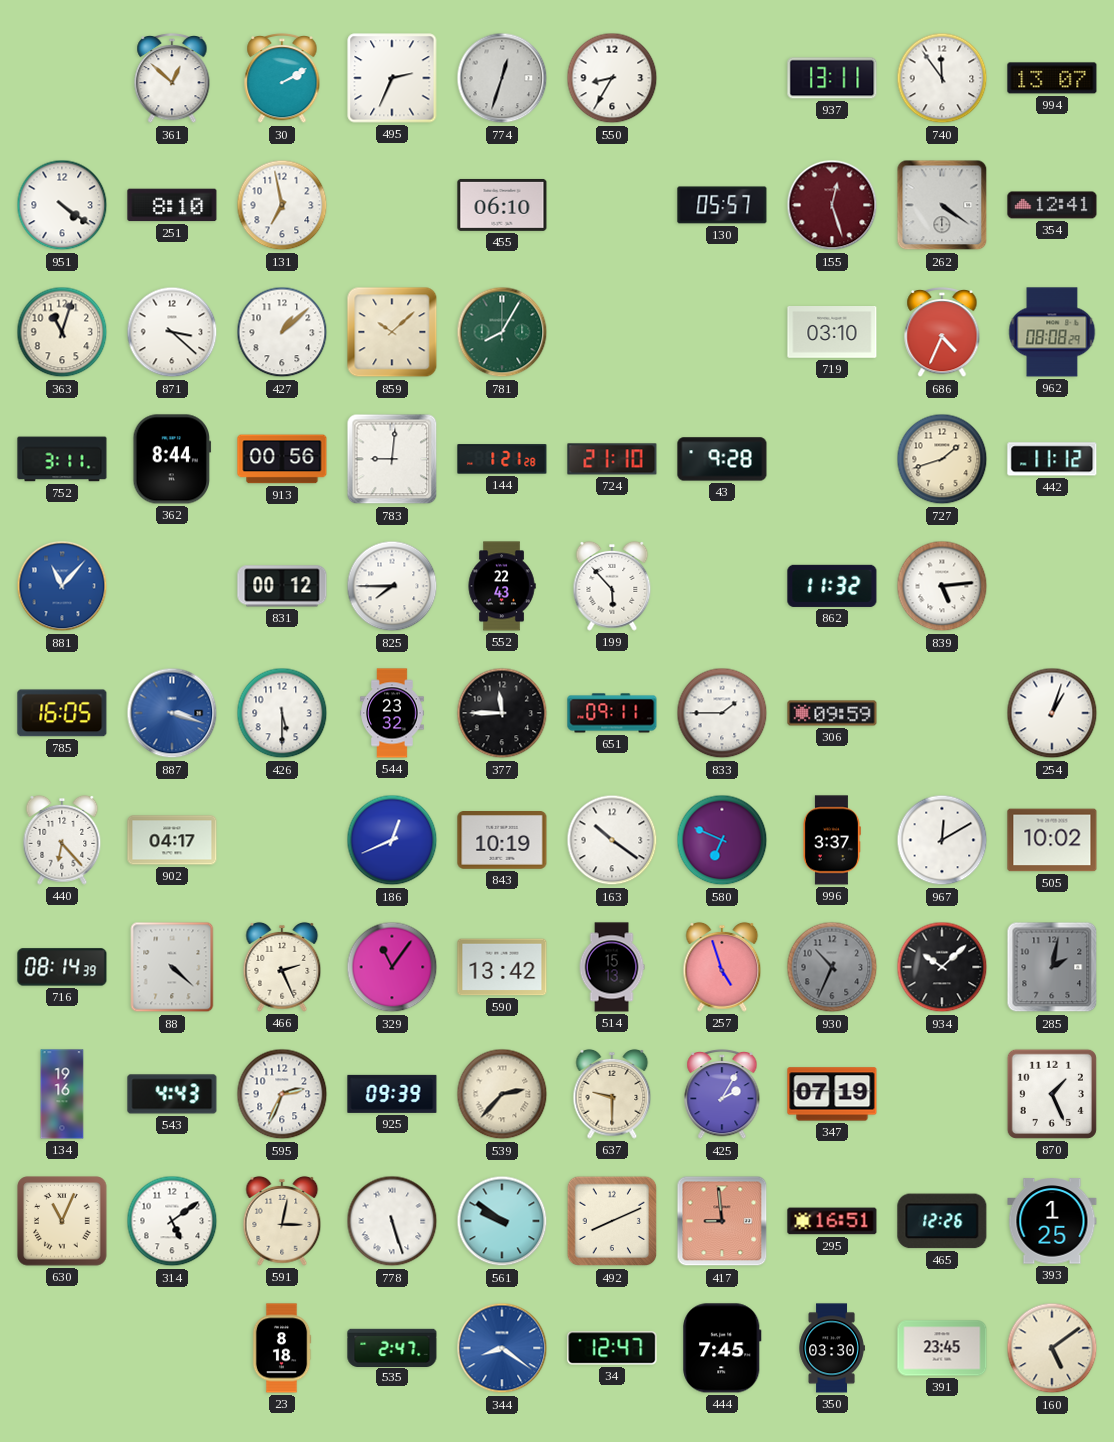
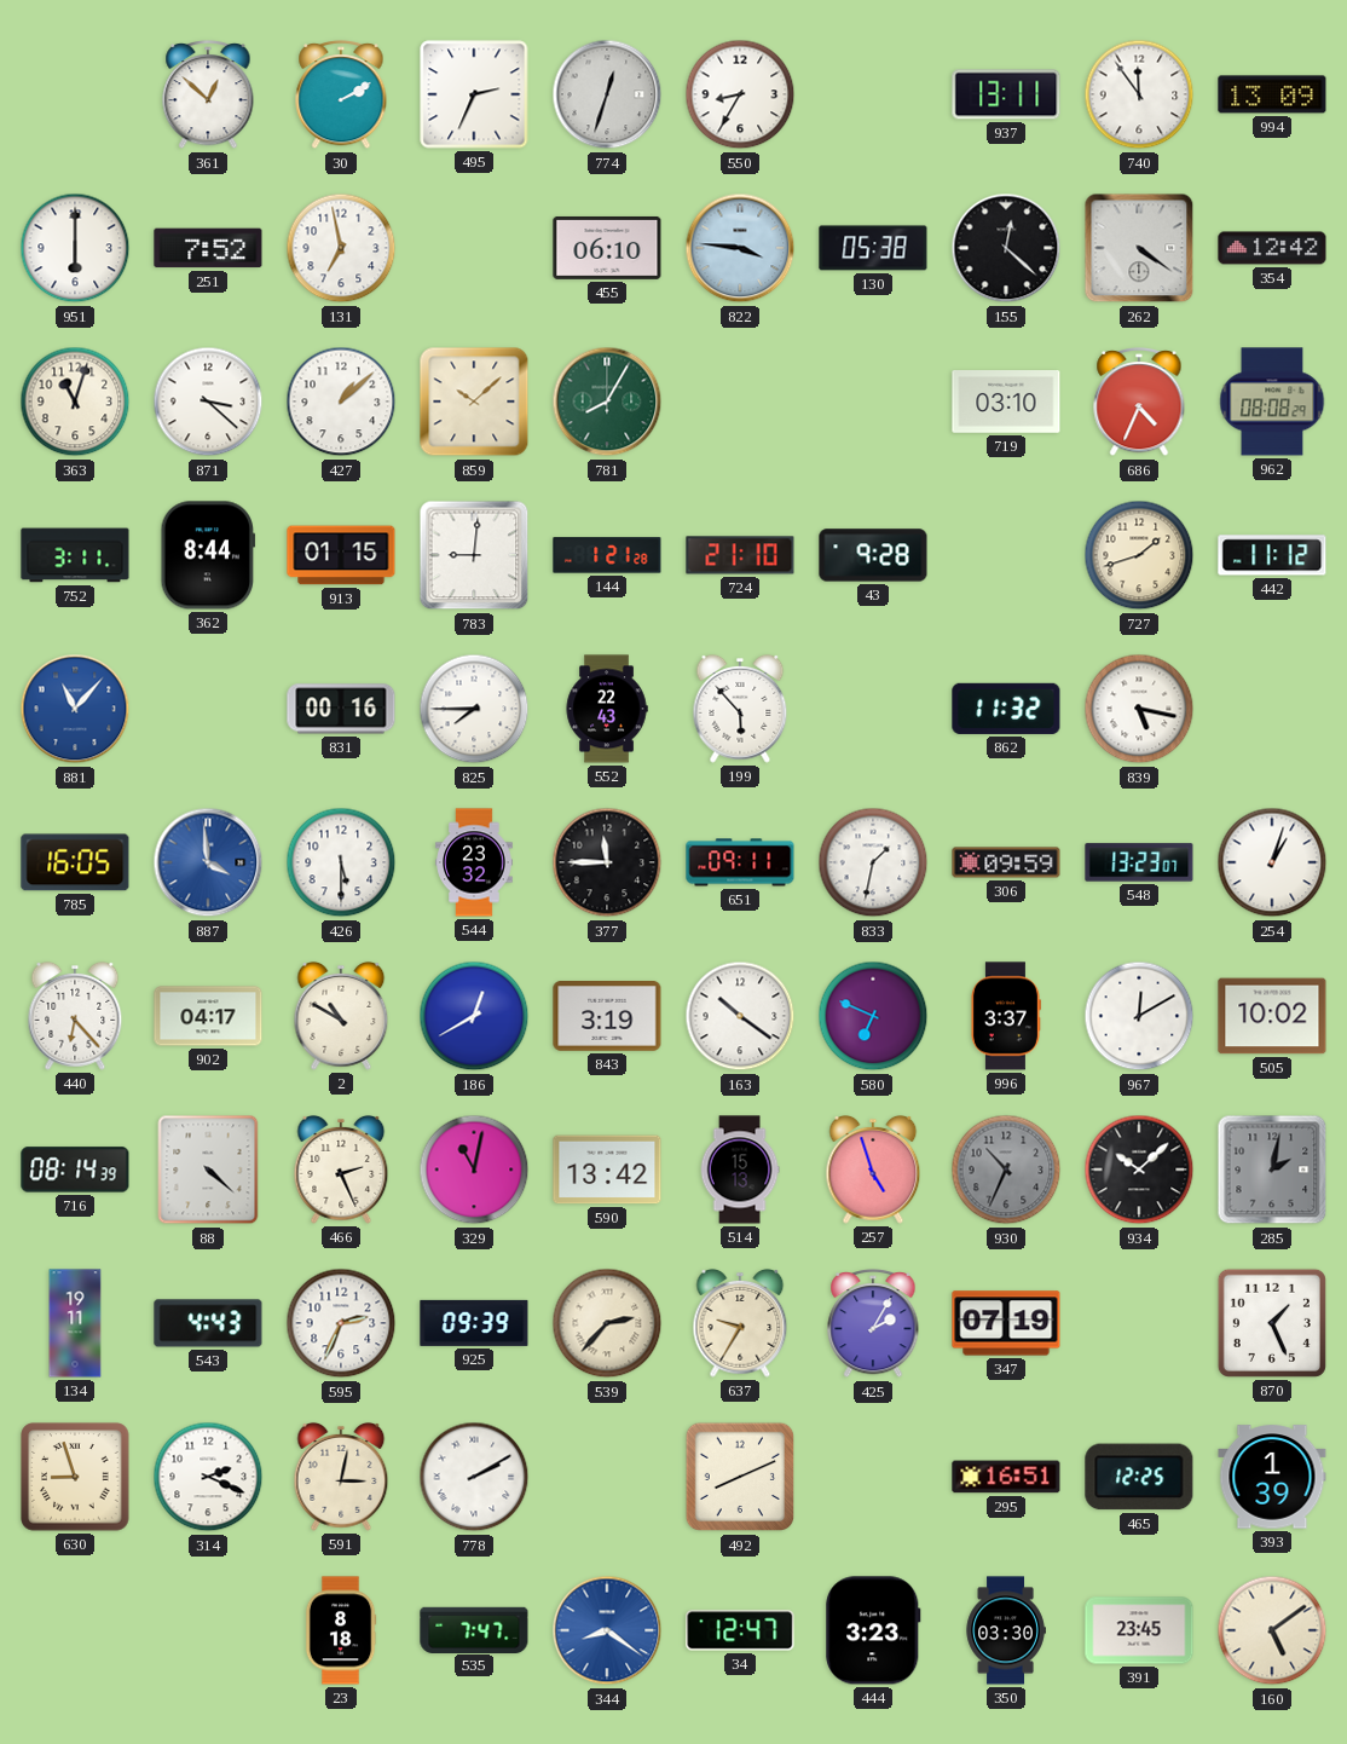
994: 13:07 -> 13:09
951: 4:21 -> 6:00
251: 8:10 -> 7:52
822: none -> 3:46
130: 05:57 -> 05:38
155: 12:27 -> 12:22
155 dial: burgundy -> black
354: 12:41 -> 12:42
913: 00:56 -> 01:15
831: 00:12 -> 00:16
839: 5:14 -> 5:17
887: 3:18 -> 3:59
833: 1:45 -> 1:32
548: none -> 13:23
2: none -> 10:50
186: 12:41 -> 12:40
843: 10:19 -> 3:19
329: 11:06 -> 11:02
134: 19:16 -> 19:11
637: 9:30 -> 9:35
630: 11:04 -> 8:57
314: 5:09 -> 2:19
778: 5:27 -> 2:10
561: 9:51 -> none
417: 8:59 -> none
465: 12:26 -> 12:25
393: 1:25 -> 1:39
535: 2:47 -> 7:47
444: 7:45 -> 3:23
